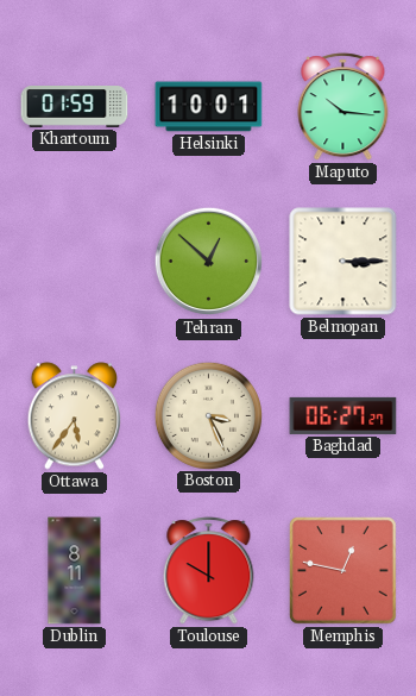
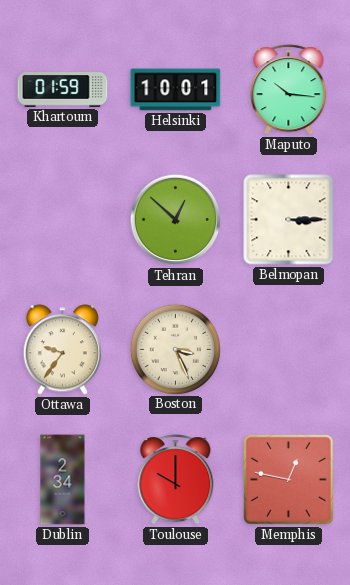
Ottawa: 5:36 -> 9:36
Baghdad: 06:27 -> none
Dublin: 8:11 -> 2:34
